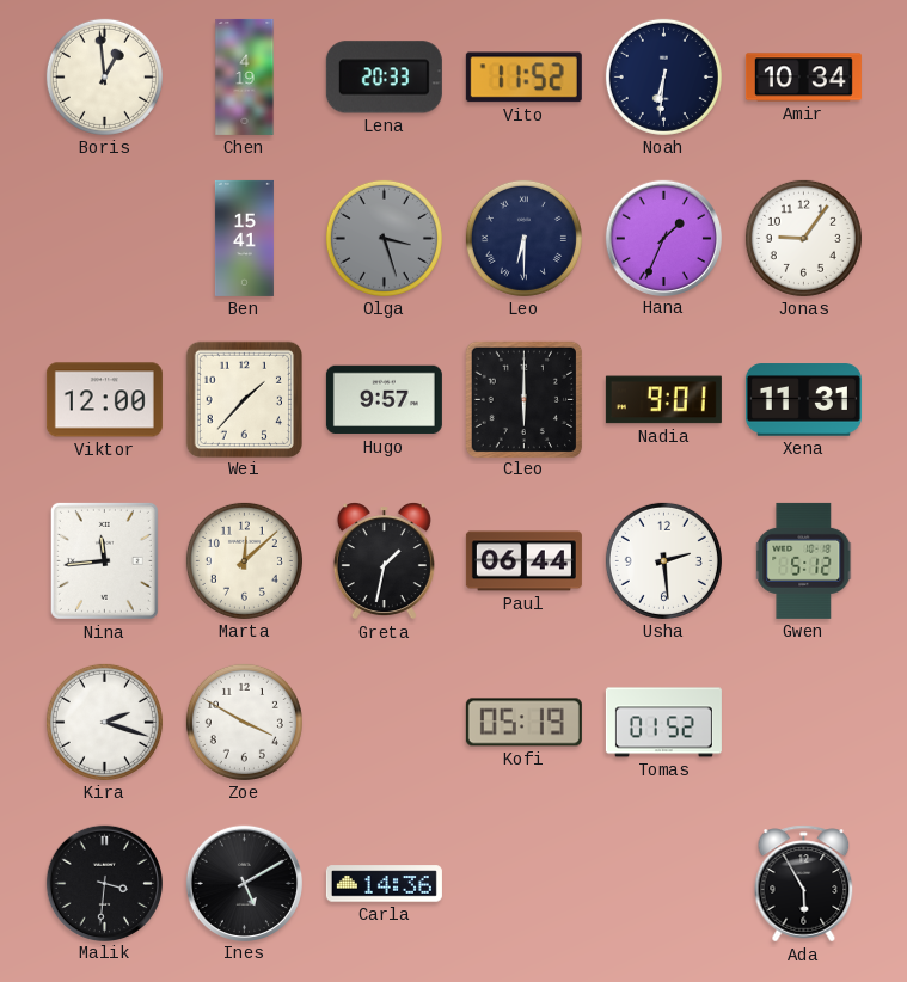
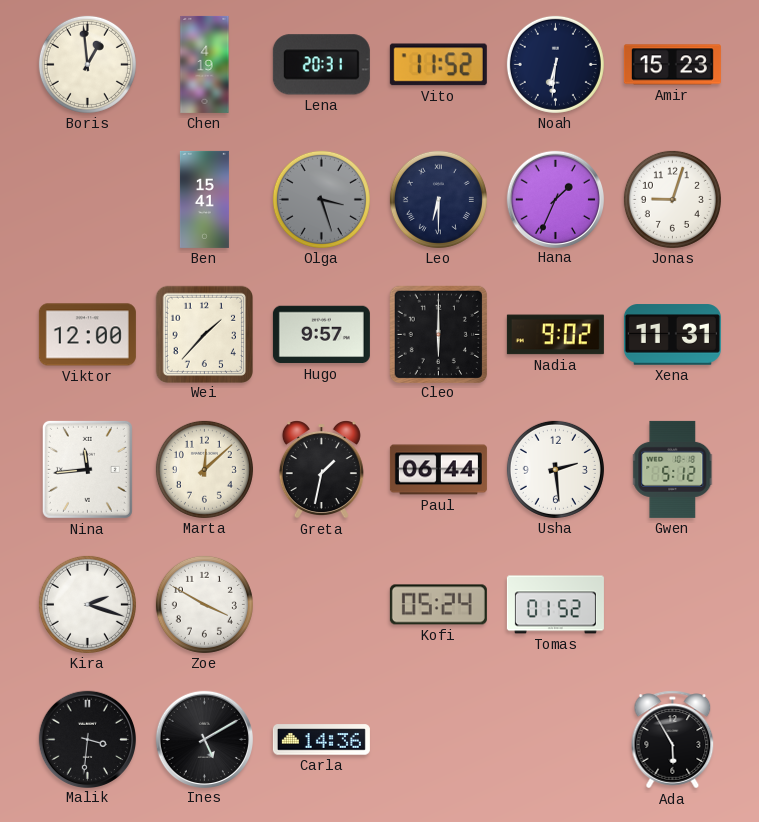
Lena: 20:33 -> 20:31
Amir: 10:34 -> 15:23
Jonas: 9:06 -> 9:03
Nadia: 9:01 -> 9:02
Kofi: 05:19 -> 05:24
